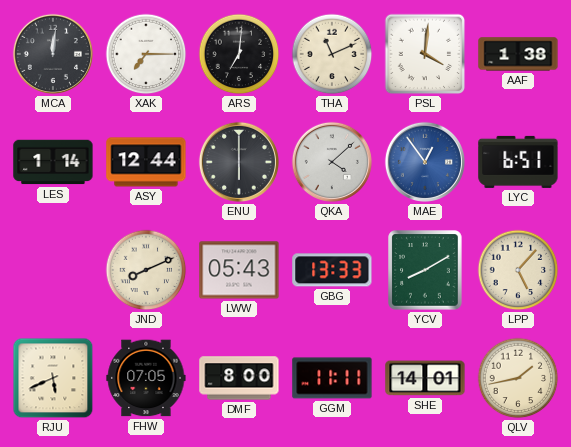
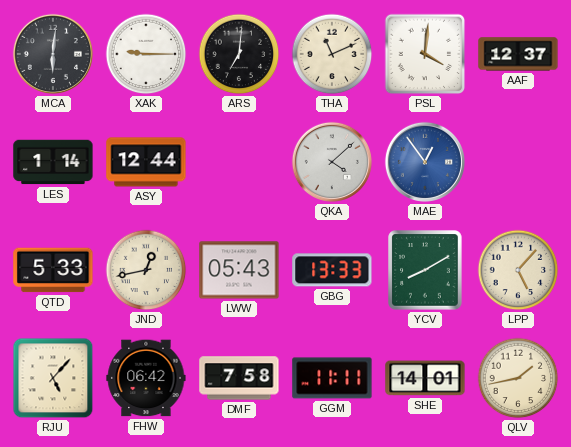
MCA: 12:01 -> 6:01
XAK: 7:15 -> 9:15
AAF: 1:38 -> 12:37
ENU: 6:00 -> none
LYC: 6:51 -> none
QTD: none -> 5:33
JND: 8:11 -> 12:43
RJU: 5:41 -> 5:07
FHW: 07:05 -> 06:42
DMF: 8:00 -> 7:58
